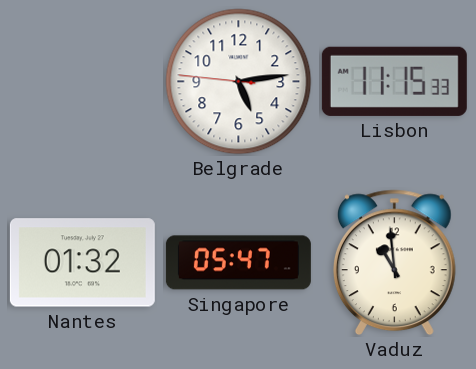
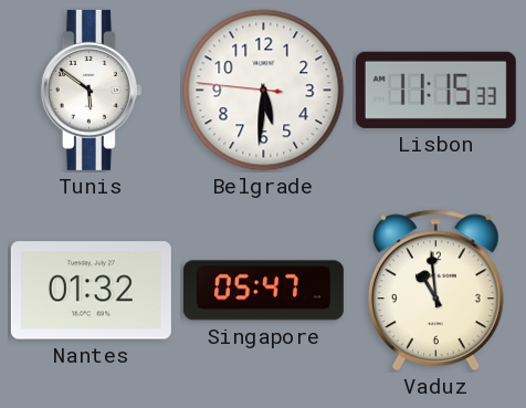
Tunis: none -> 5:51
Belgrade: 5:13 -> 5:30
